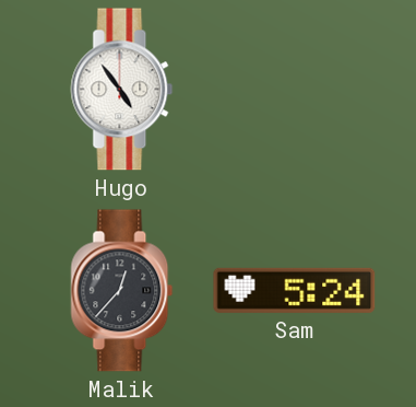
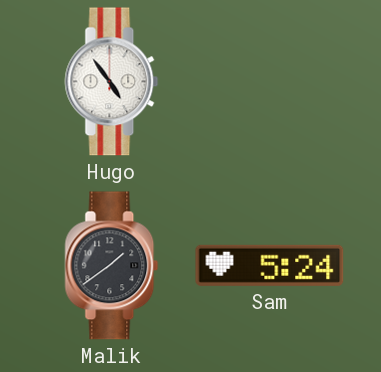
Malik: 12:37 -> 1:39
